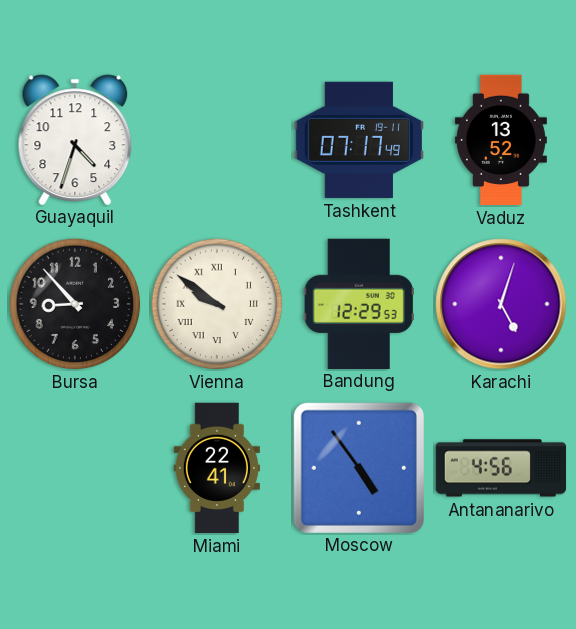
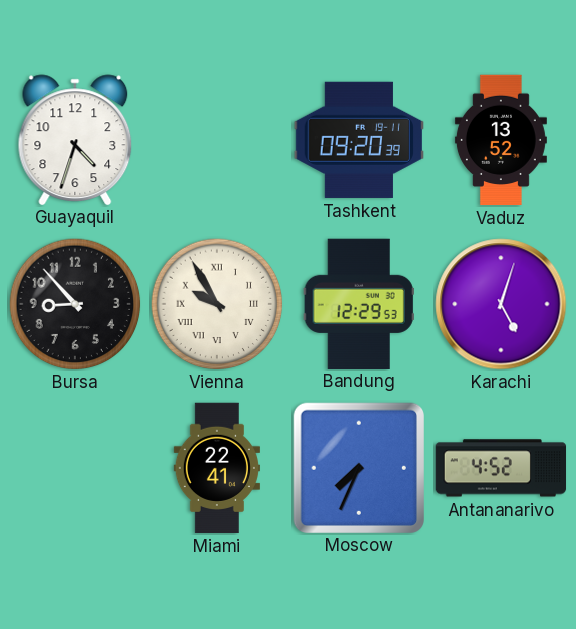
Tashkent: 07:17 -> 09:20
Vienna: 9:51 -> 9:55
Moscow: 4:54 -> 7:34
Antananarivo: 4:56 -> 4:52
